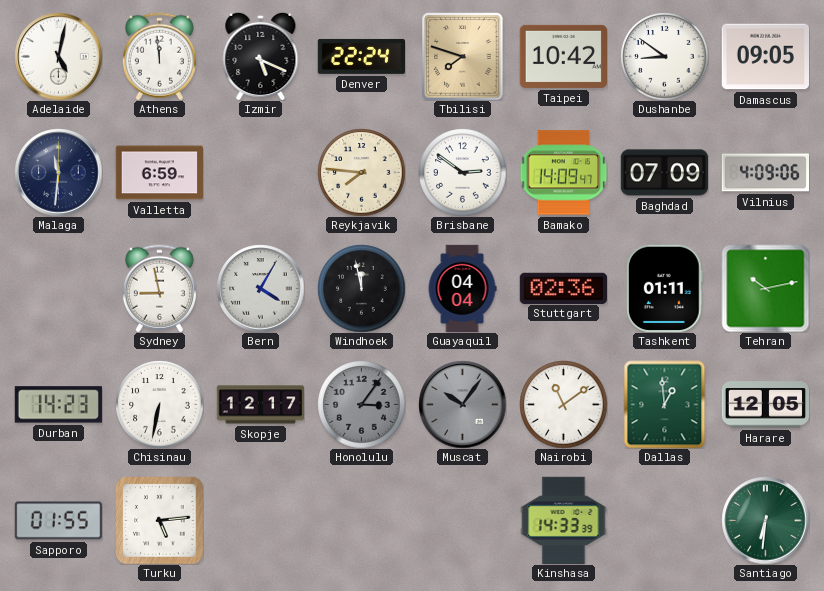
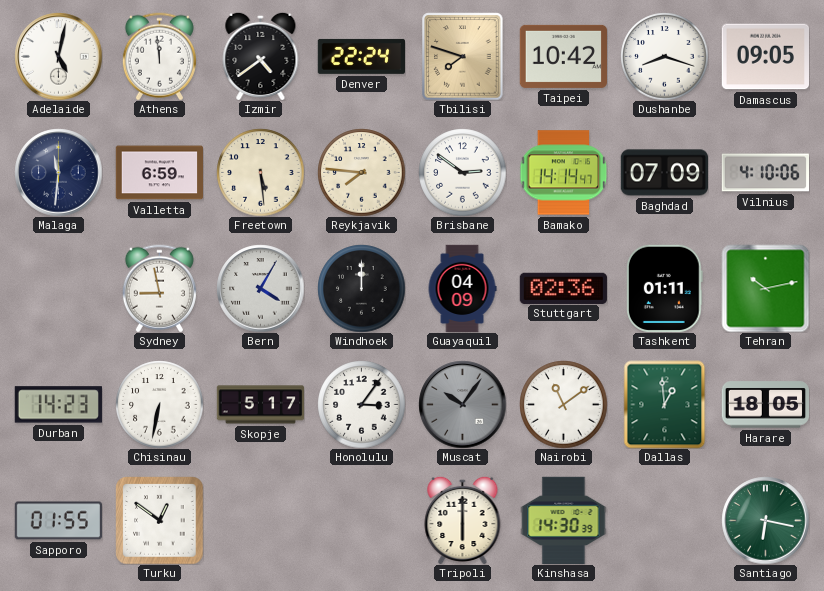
Izmir: 5:19 -> 4:39
Dushanbe: 8:51 -> 8:18
Freetown: none -> 5:29
Bamako: 14:09 -> 14:14
Vilnius: 4:09 -> 4:10
Windhoek: 11:58 -> 12:00
Guayaquil: 04:04 -> 04:09
Skopje: 12:17 -> 5:17
Honolulu dial: grey -> white
Harare: 12:05 -> 18:05
Turku: 5:14 -> 12:51
Tripoli: none -> 6:00
Kinshasa: 14:33 -> 14:30
Santiago: 6:31 -> 6:17
